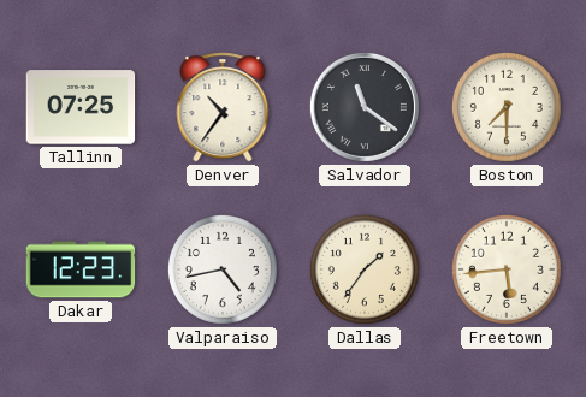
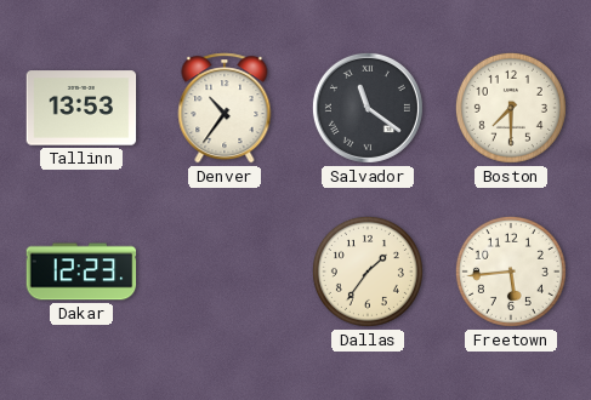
Tallinn: 07:25 -> 13:53
Valparaiso: 4:43 -> none
